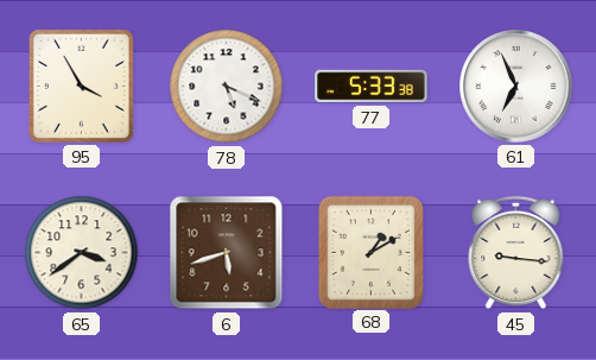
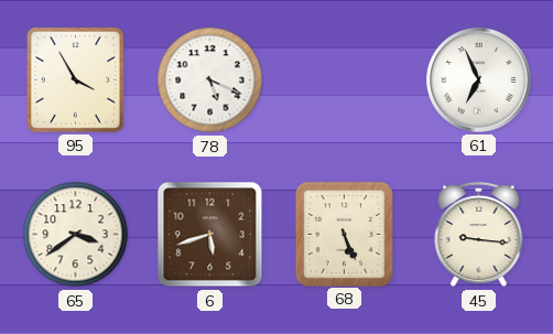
77: 5:33 -> none
68: 1:10 -> 5:26
